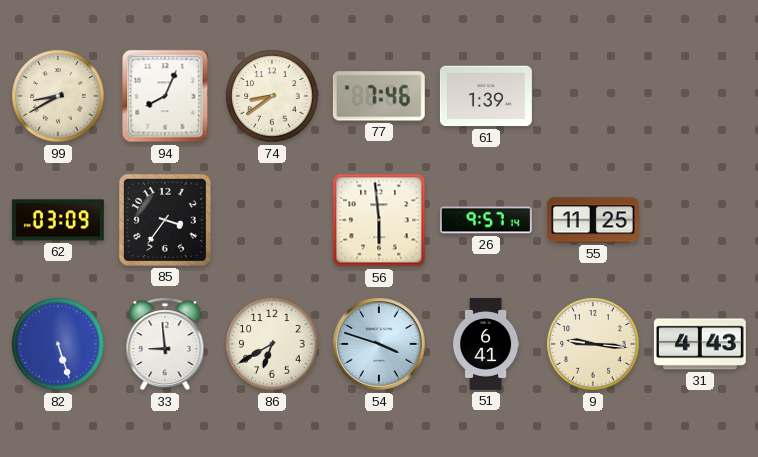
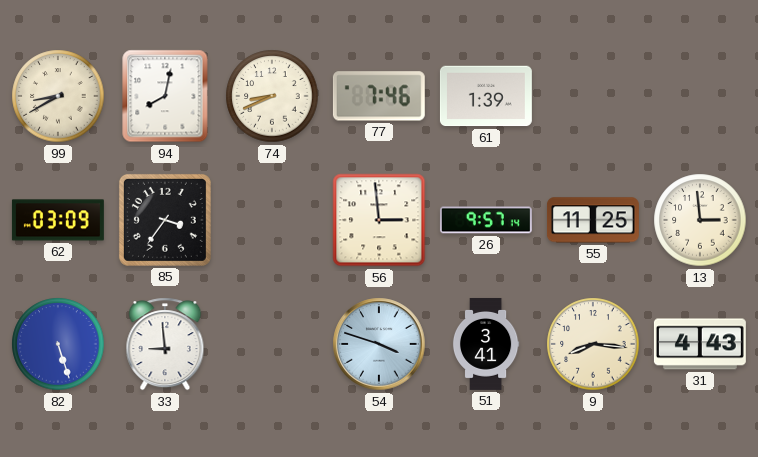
94: 8:04 -> 8:02
74: 8:39 -> 8:41
56: 5:59 -> 2:59
13: none -> 2:59
86: 6:40 -> none
51: 6:41 -> 3:41
9: 9:16 -> 8:16
